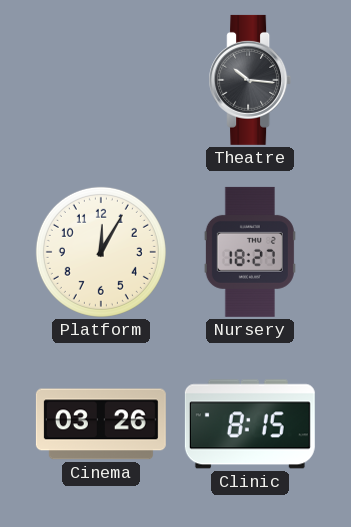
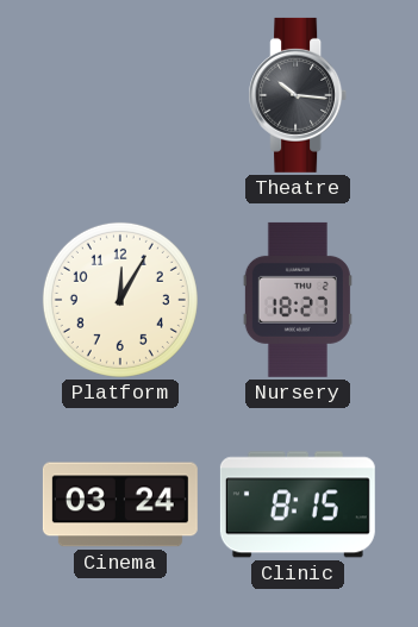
Cinema: 03:26 -> 03:24
